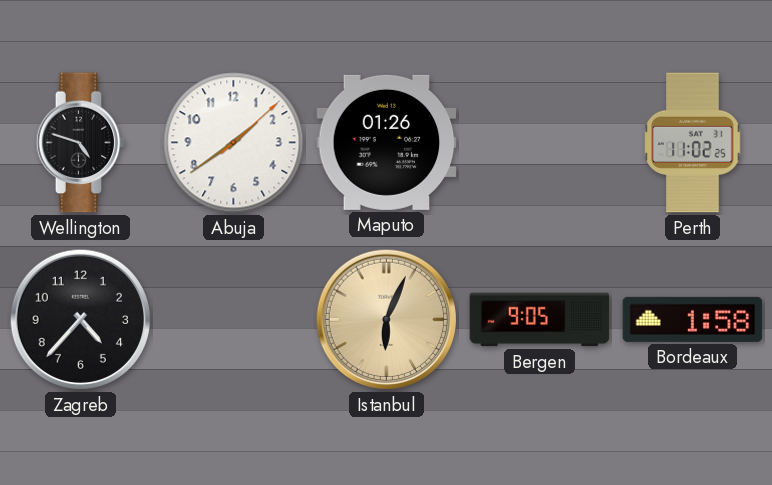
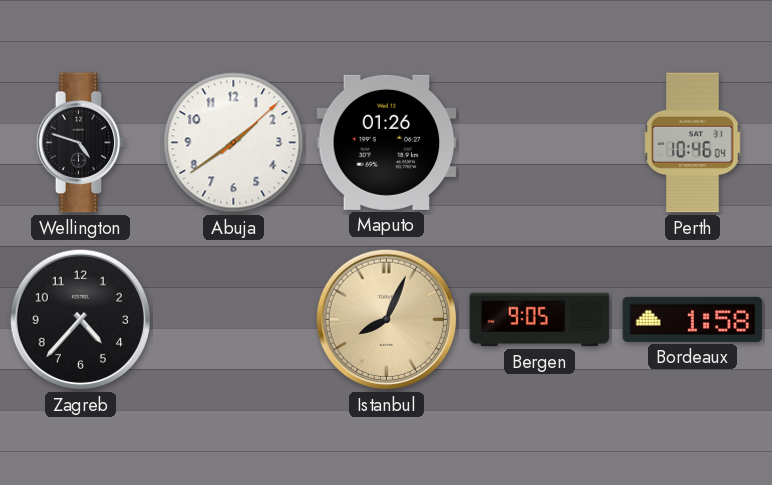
Perth: 11:02 -> 10:46
Istanbul: 6:04 -> 8:04
